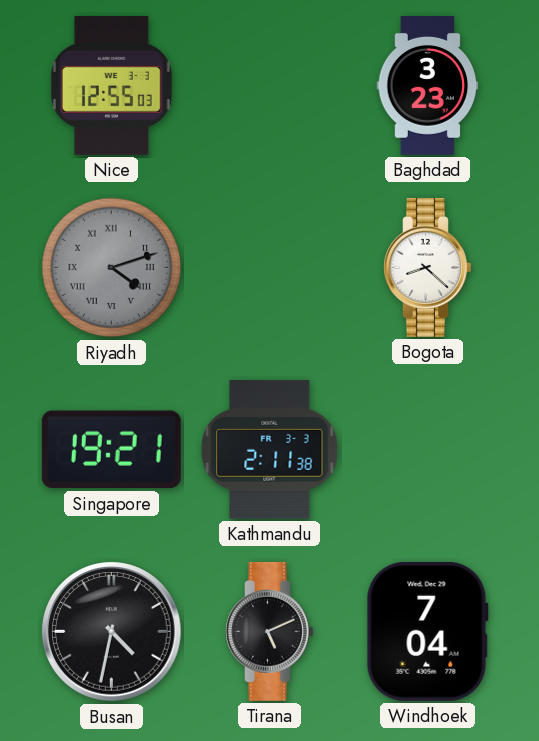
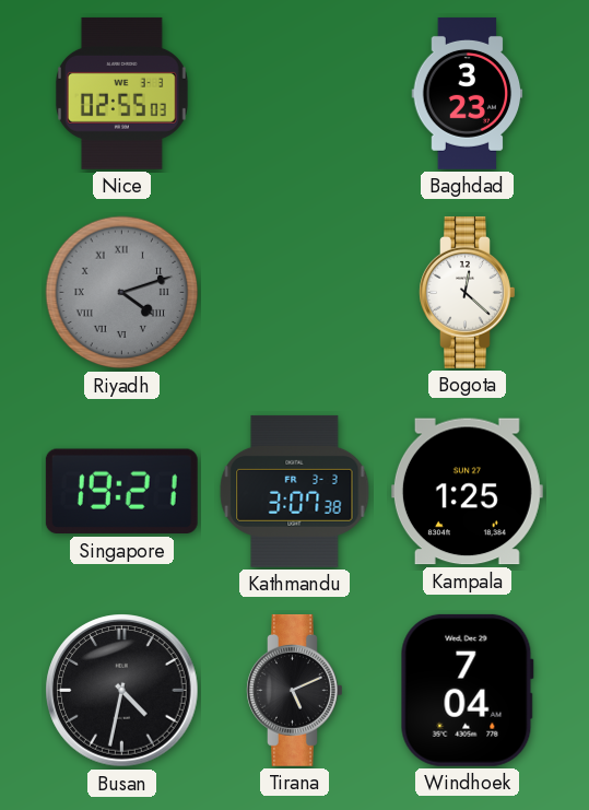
Nice: 12:55 -> 02:55
Bogota: 8:22 -> 12:22
Kathmandu: 2:11 -> 3:07
Kampala: none -> 1:25
